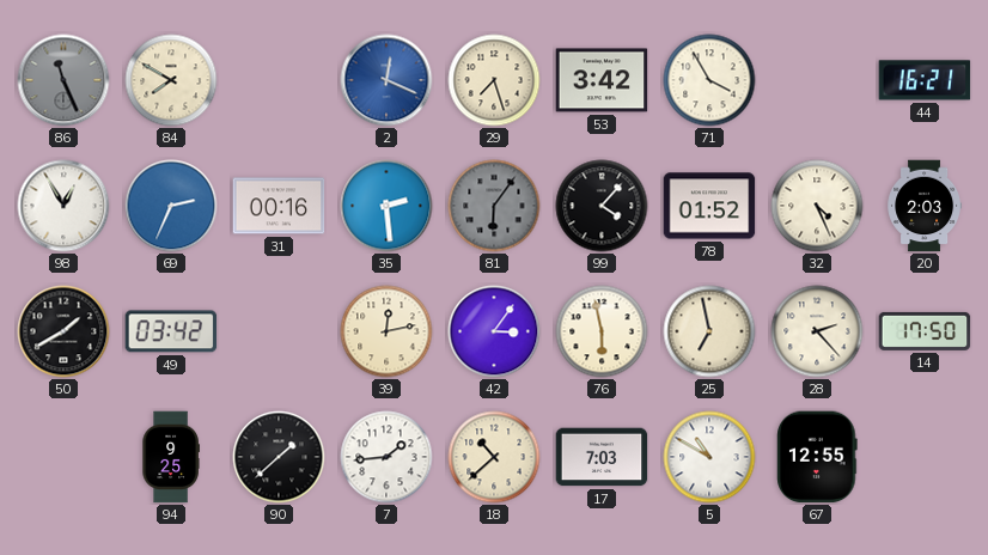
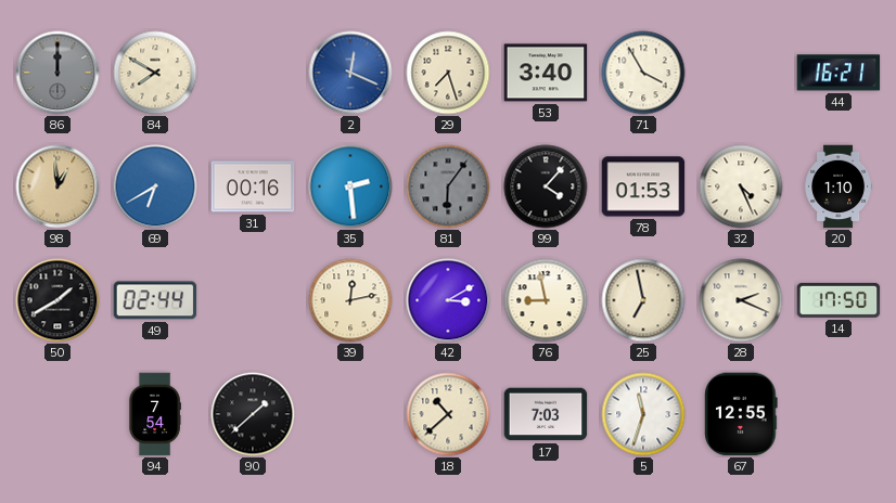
86: 11:26 -> 12:00
53: 3:42 -> 3:40
98: 12:55 -> 12:59
98 dial: white -> champagne
69: 2:34 -> 6:40
78: 01:52 -> 01:53
20: 2:03 -> 1:10
49: 03:42 -> 02:44
42: 3:06 -> 3:10
76: 5:58 -> 8:58
28: 2:23 -> 2:19
94: 9:25 -> 7:54
7: 1:44 -> none
5: 10:50 -> 11:33
